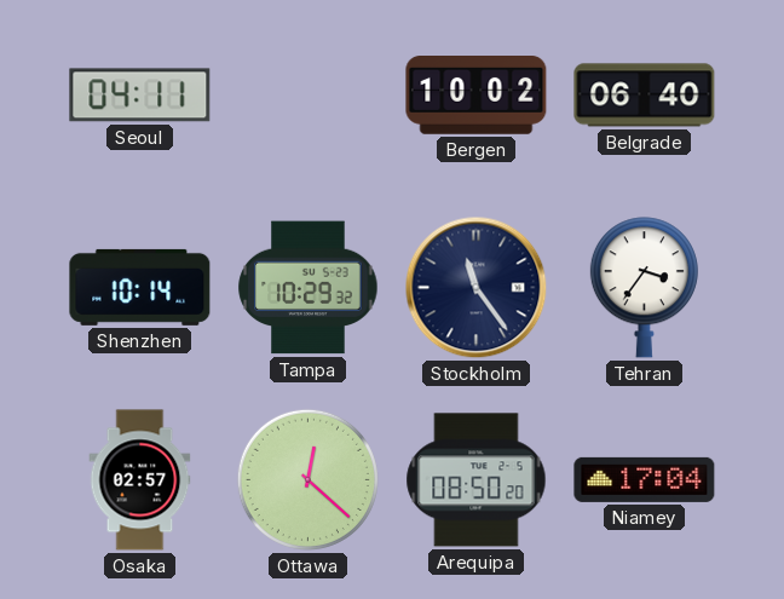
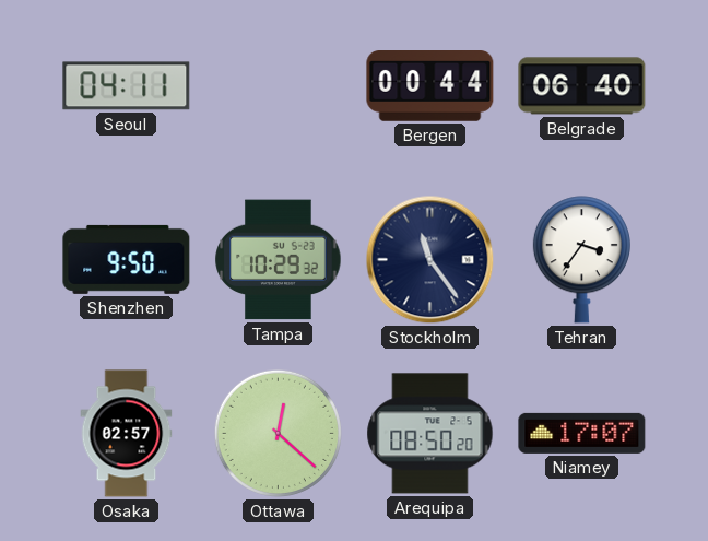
Bergen: 10:02 -> 00:44
Shenzhen: 10:14 -> 9:50
Niamey: 17:04 -> 17:07
